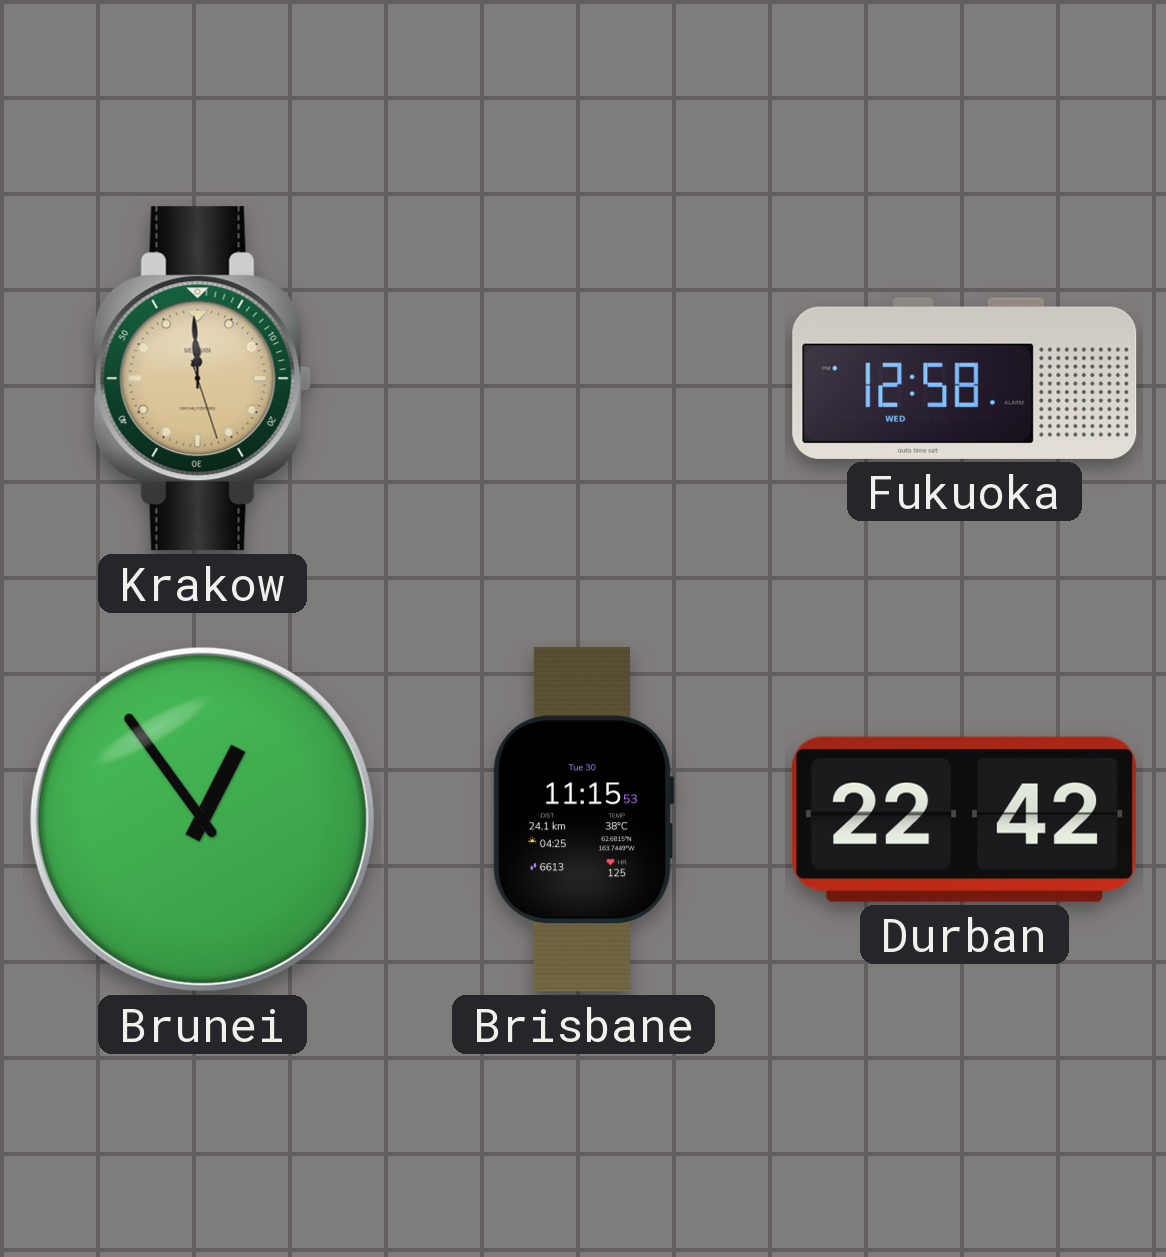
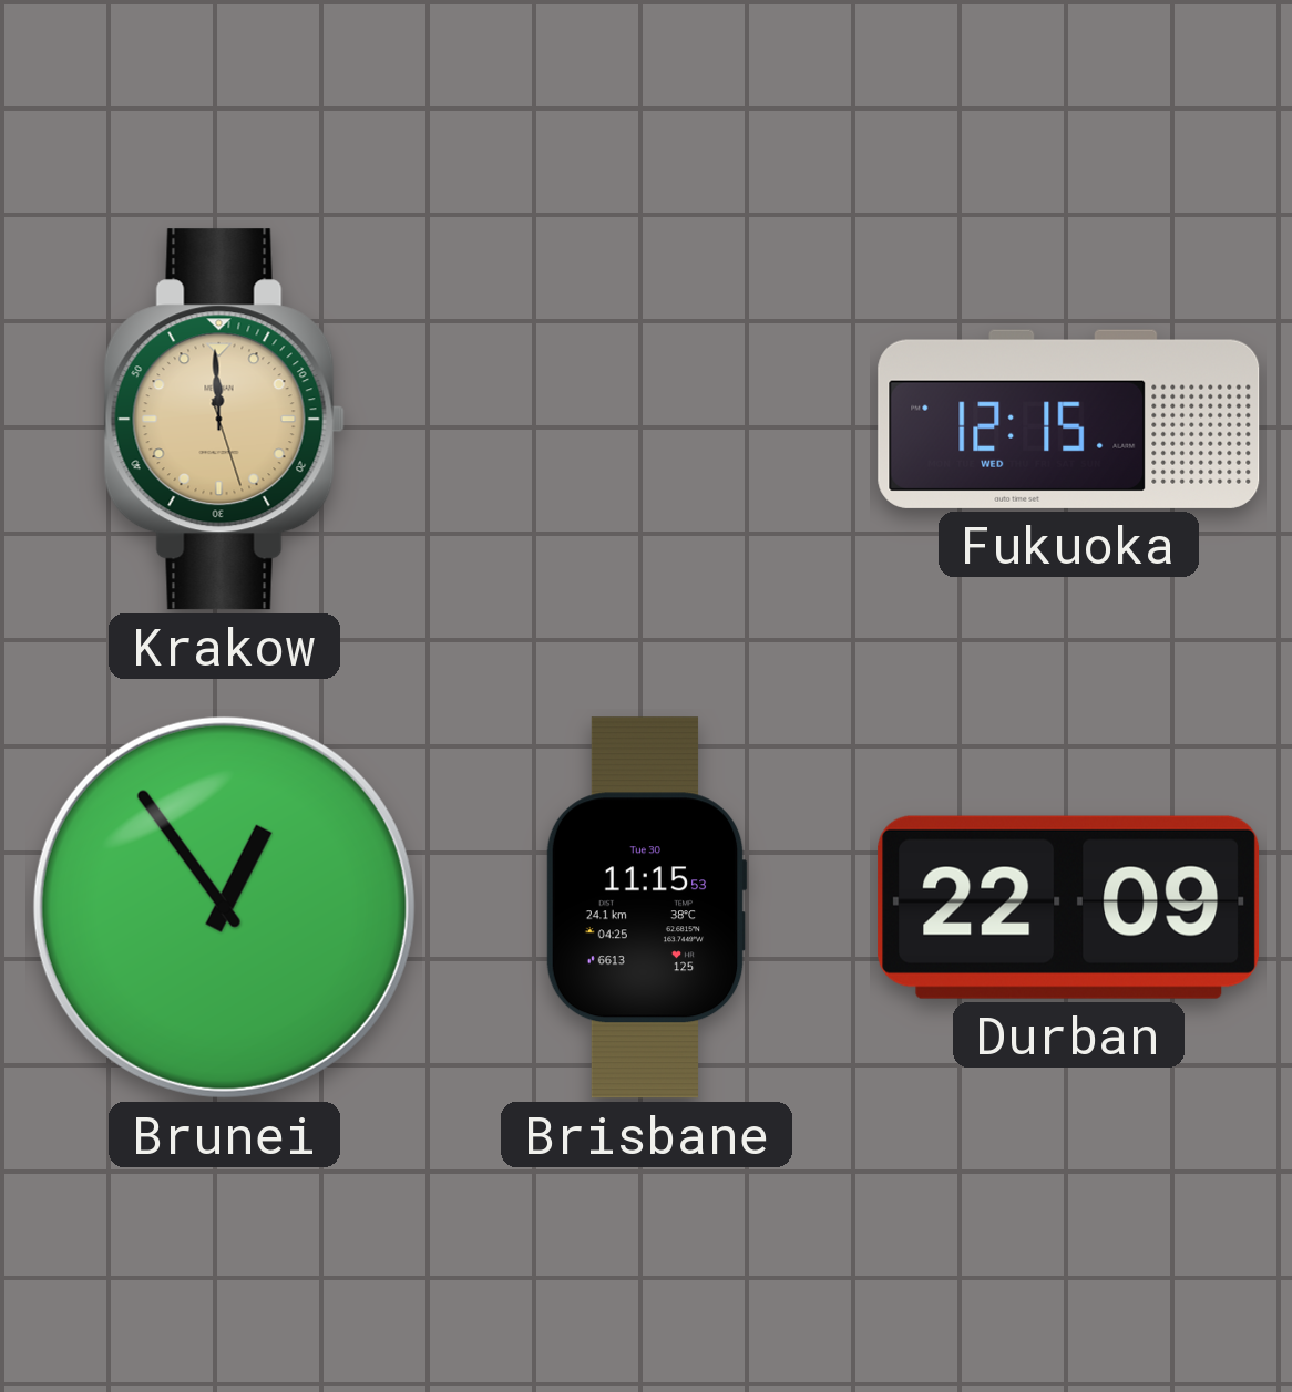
Fukuoka: 12:58 -> 12:15
Durban: 22:42 -> 22:09
